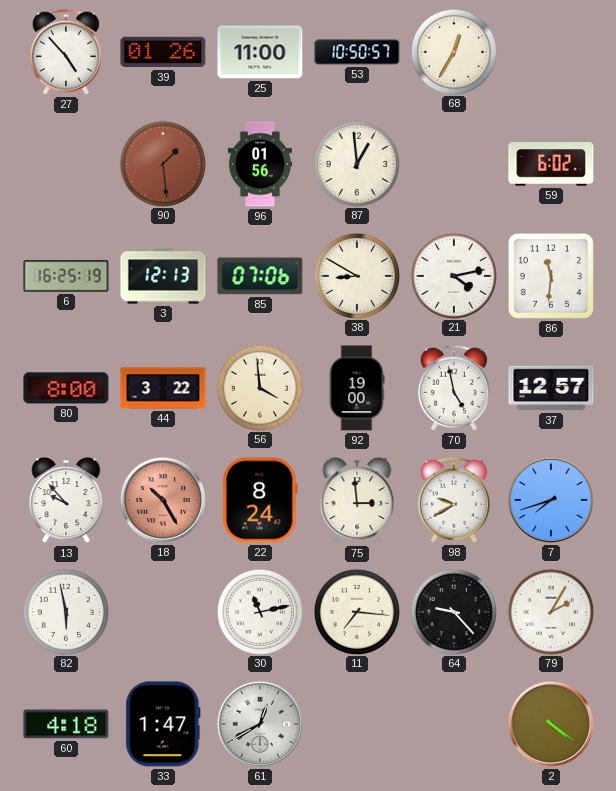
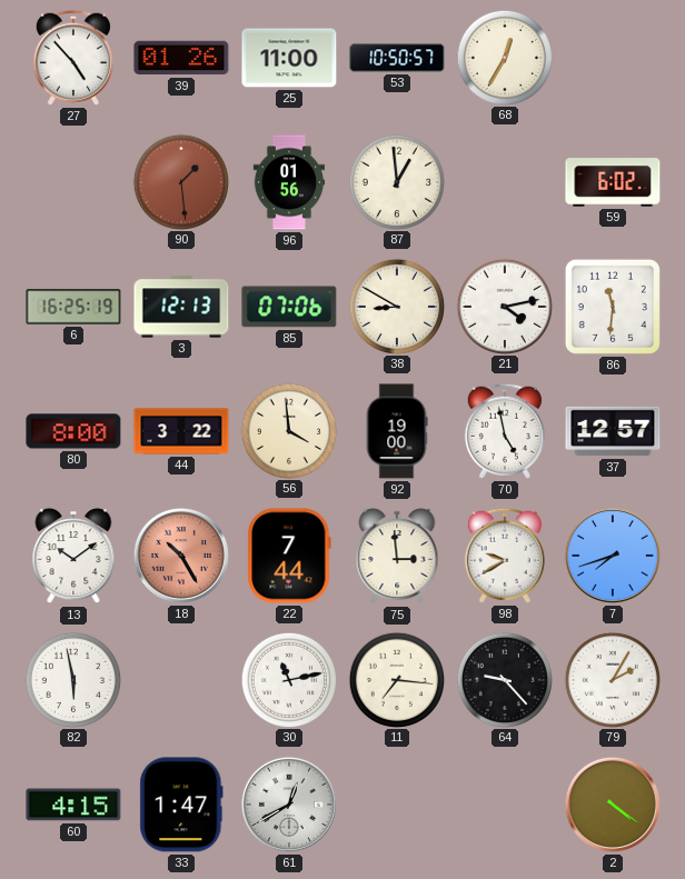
13: 9:53 -> 10:09
22: 8:24 -> 7:44
60: 4:18 -> 4:15
